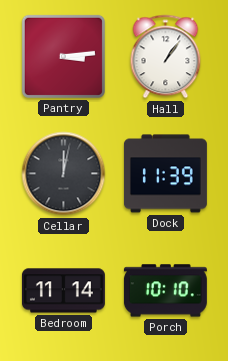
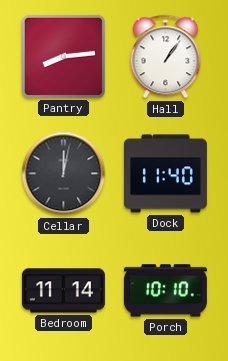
Pantry: 3:14 -> 8:14
Dock: 11:39 -> 11:40
